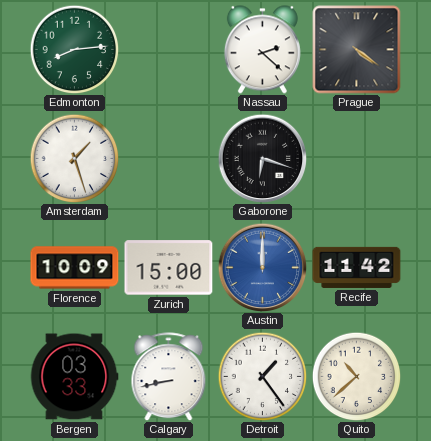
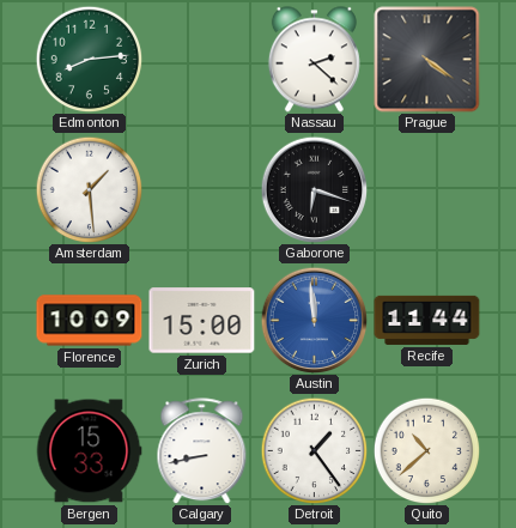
Amsterdam: 1:27 -> 1:29
Austin: 12:00 -> 11:59
Recife: 11:42 -> 11:44
Bergen: 03:33 -> 15:33
